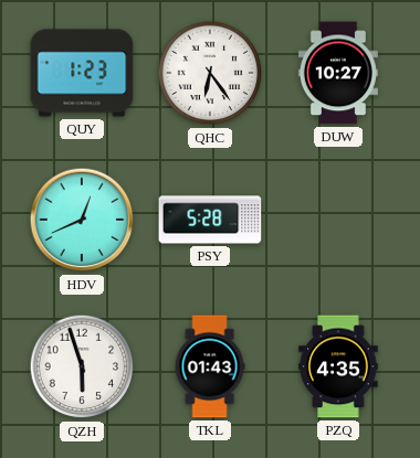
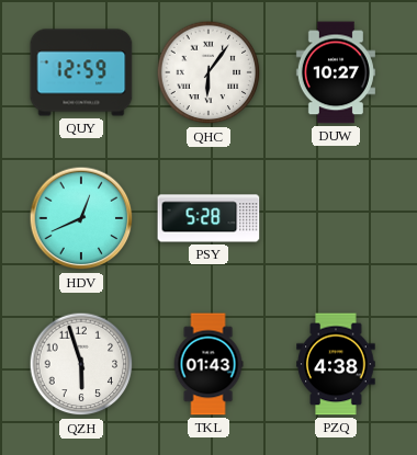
QUY: 1:23 -> 12:59
QHC: 6:24 -> 6:06
PZQ: 4:35 -> 4:38
